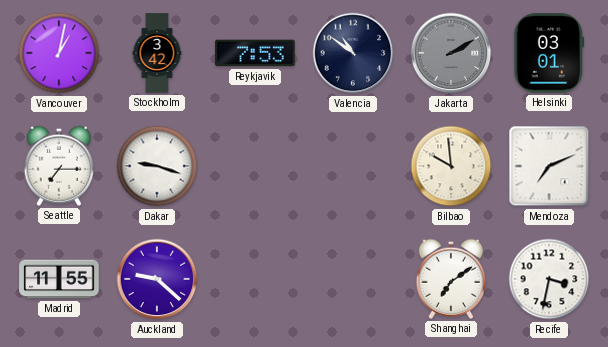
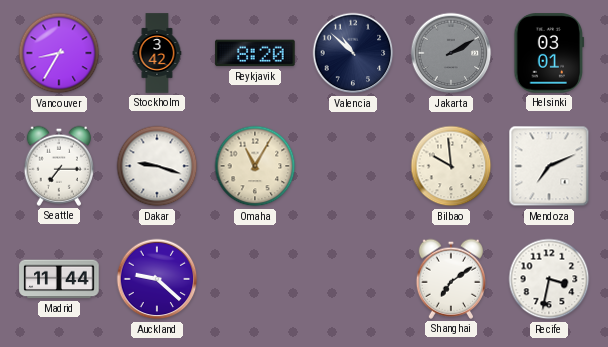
Vancouver: 1:02 -> 8:35
Reykjavik: 7:53 -> 8:20
Valencia: 10:51 -> 10:52
Omaha: none -> 11:05
Madrid: 11:55 -> 11:44
